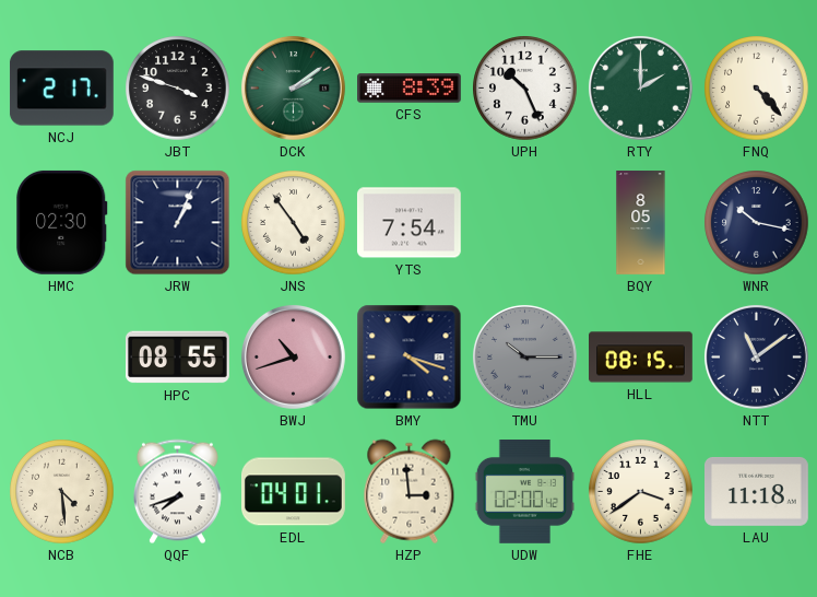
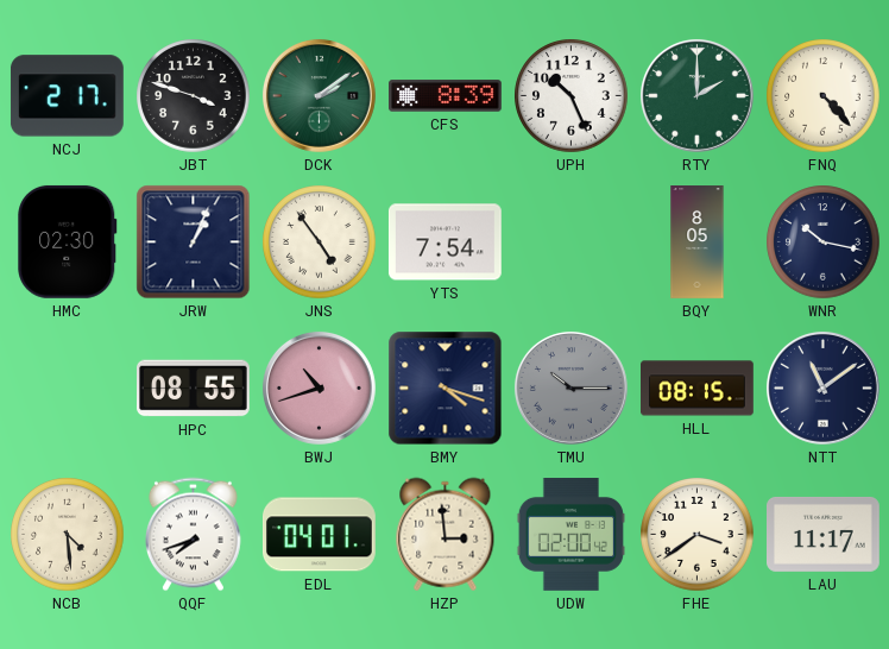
LAU: 11:18 -> 11:17
